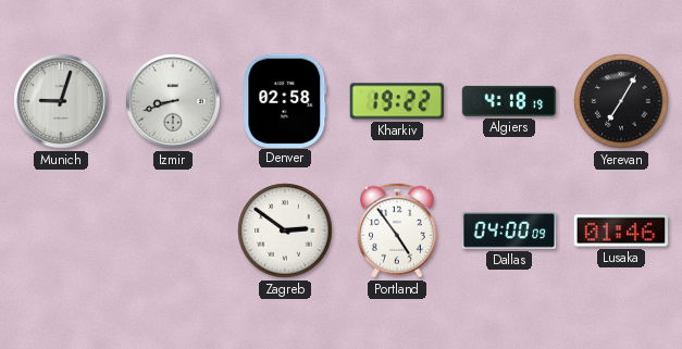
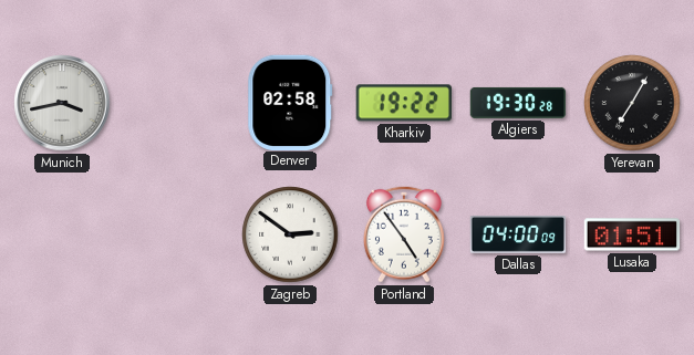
Munich: 9:03 -> 3:43
Izmir: 8:42 -> none
Algiers: 4:18 -> 19:30
Lusaka: 01:46 -> 01:51
